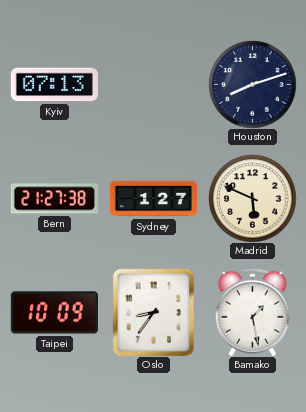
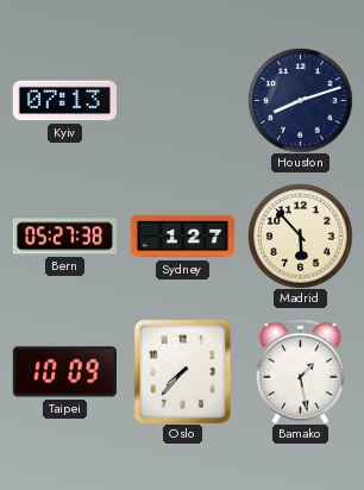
Bern: 21:27 -> 05:27
Madrid: 5:49 -> 5:53
Oslo: 8:36 -> 7:37
